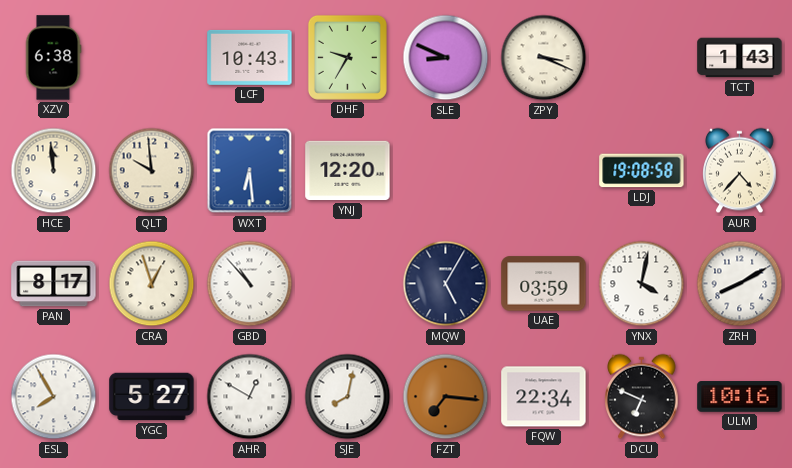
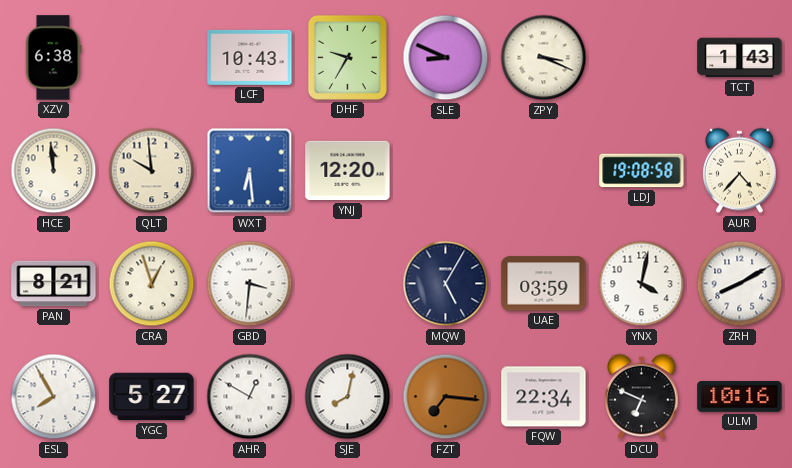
PAN: 8:17 -> 8:21
GBD: 10:53 -> 3:31
